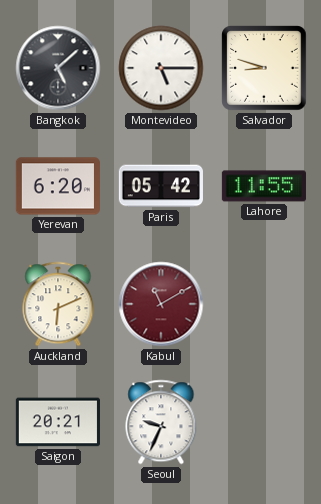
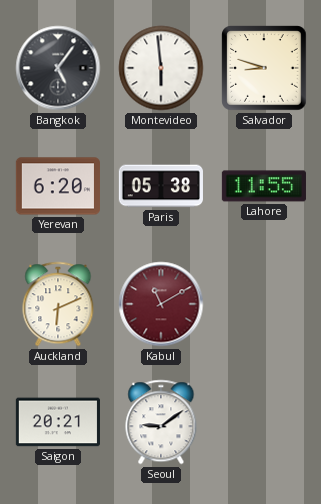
Bangkok: 5:08 -> 5:06
Montevideo: 5:15 -> 5:59
Paris: 05:42 -> 05:38
Seoul: 9:34 -> 9:09
